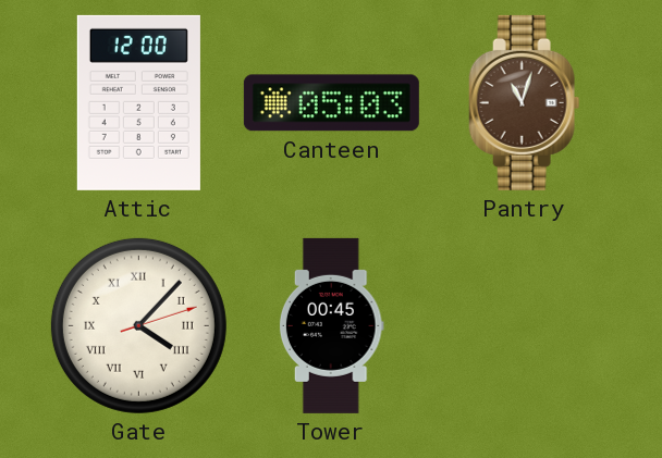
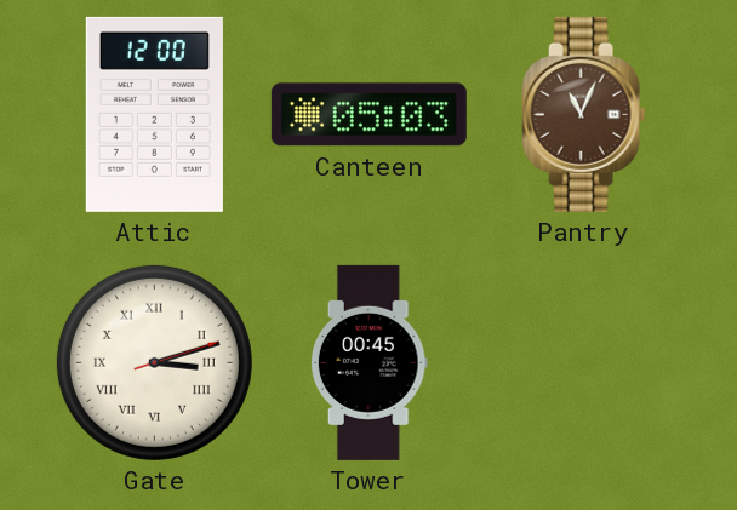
Pantry: 11:03 -> 11:04
Gate: 4:07 -> 3:12
